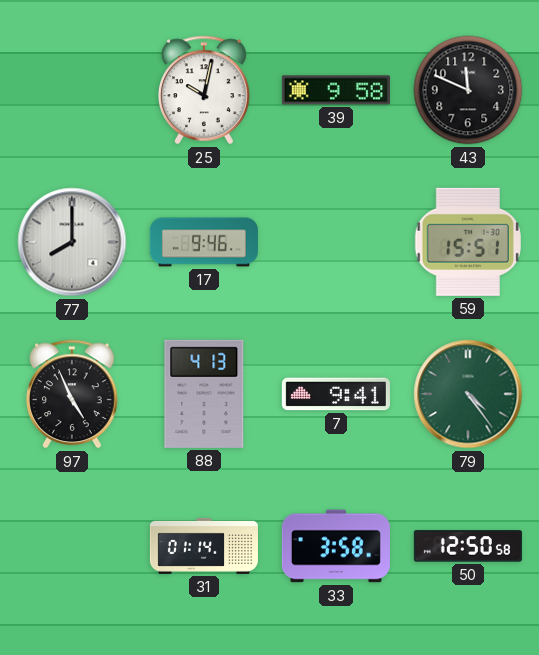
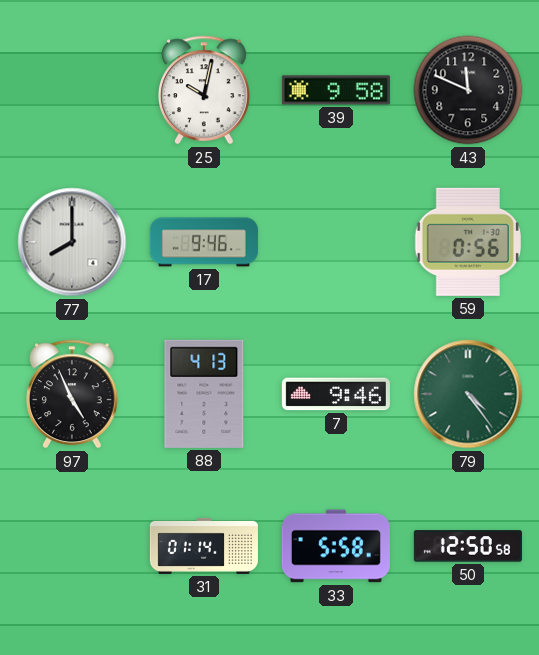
59: 15:51 -> 0:56
7: 9:41 -> 9:46
33: 3:58 -> 5:58
